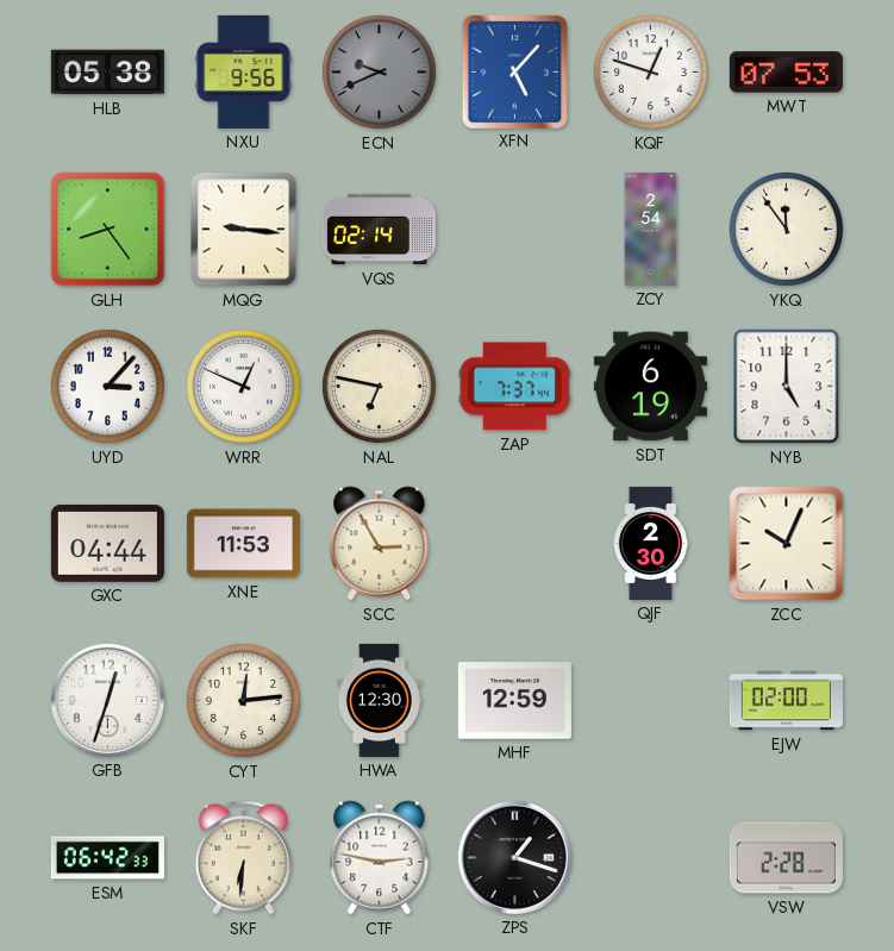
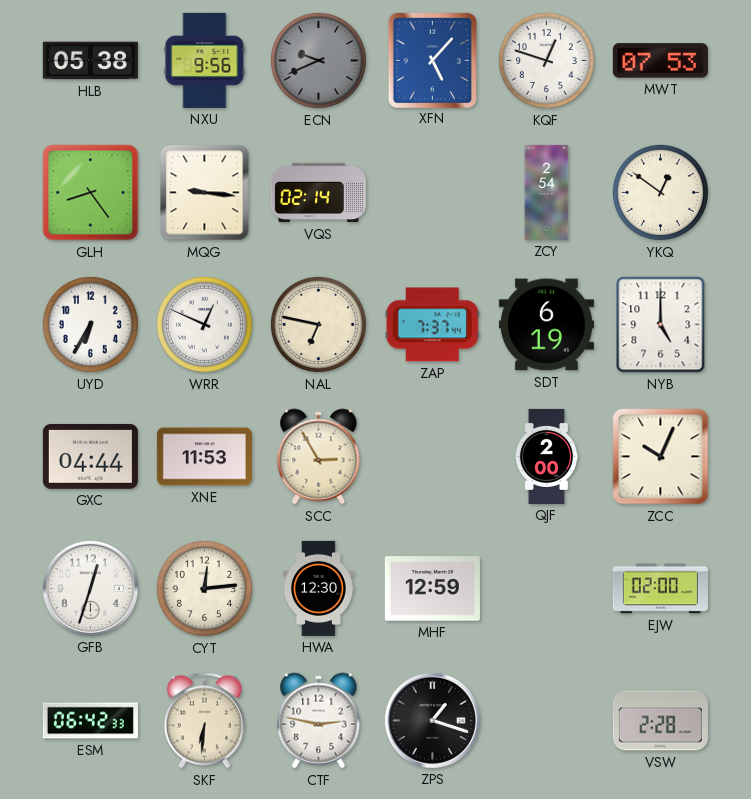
YKQ: 11:54 -> 12:51
UYD: 3:07 -> 6:35
QJF: 2:30 -> 2:00
